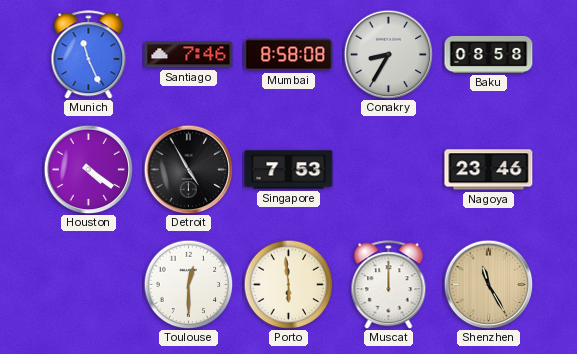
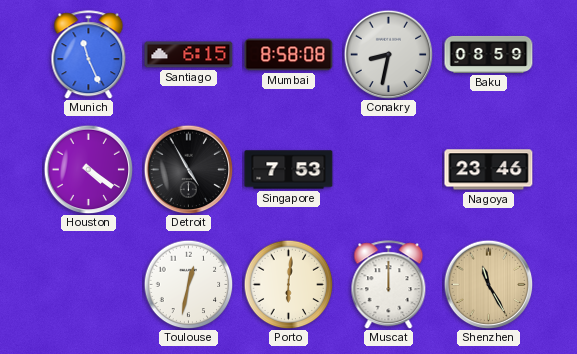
Santiago: 7:46 -> 6:15
Conakry: 8:35 -> 8:32
Baku: 08:58 -> 08:59
Toulouse: 12:30 -> 12:32
Porto: 5:59 -> 6:01
